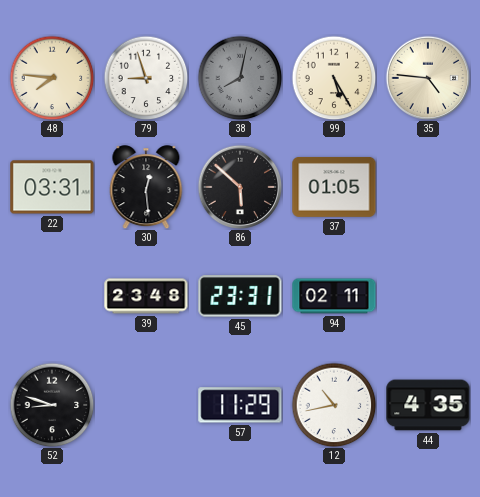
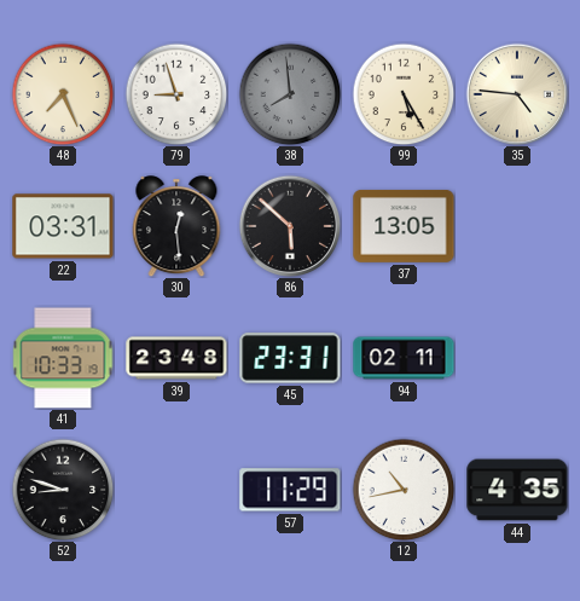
48: 7:46 -> 7:26
38: 8:02 -> 7:59
37: 01:05 -> 13:05
41: none -> 10:33
